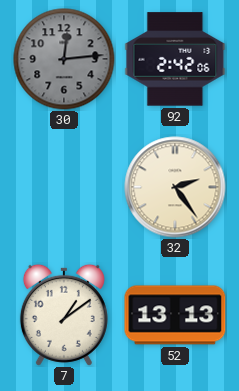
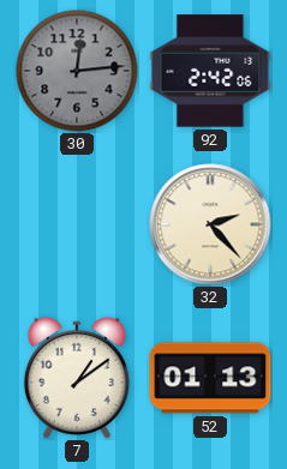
32: 2:24 -> 2:23
52: 13:13 -> 01:13
